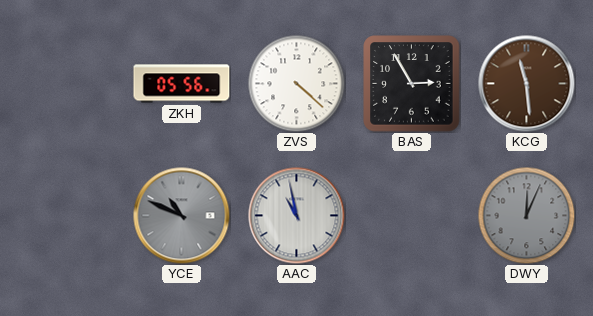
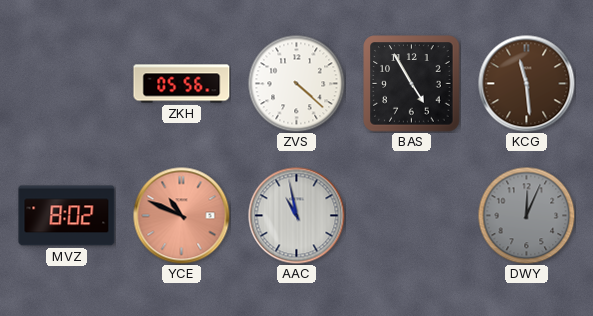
BAS: 2:55 -> 4:55
MVZ: none -> 8:02
YCE dial: grey -> salmon
